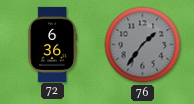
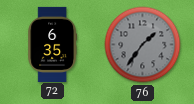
72: 6:36 -> 6:35
